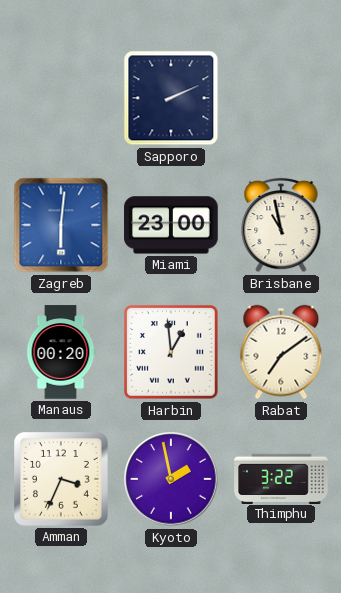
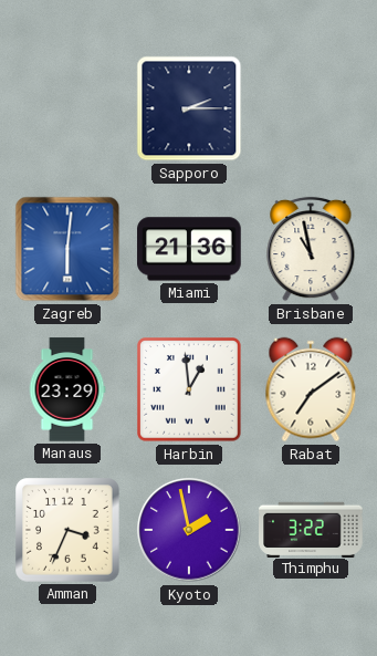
Sapporo: 2:11 -> 2:15
Miami: 23:00 -> 21:36
Manaus: 00:20 -> 23:29
